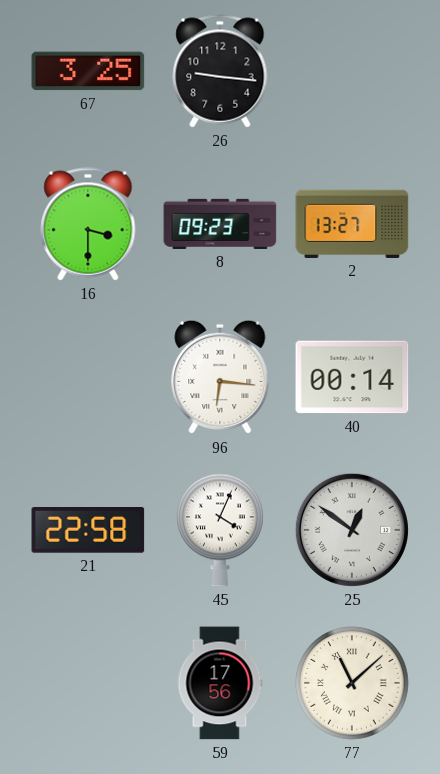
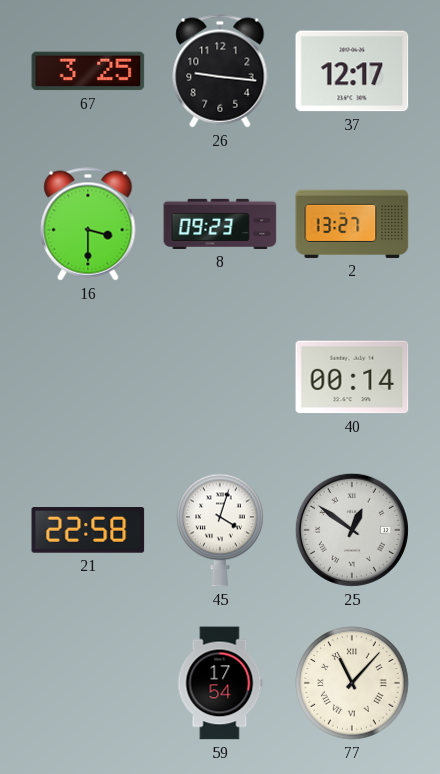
37: none -> 12:17
96: 6:16 -> none
45: 4:04 -> 4:03
59: 17:56 -> 17:54
77: 11:08 -> 11:07
